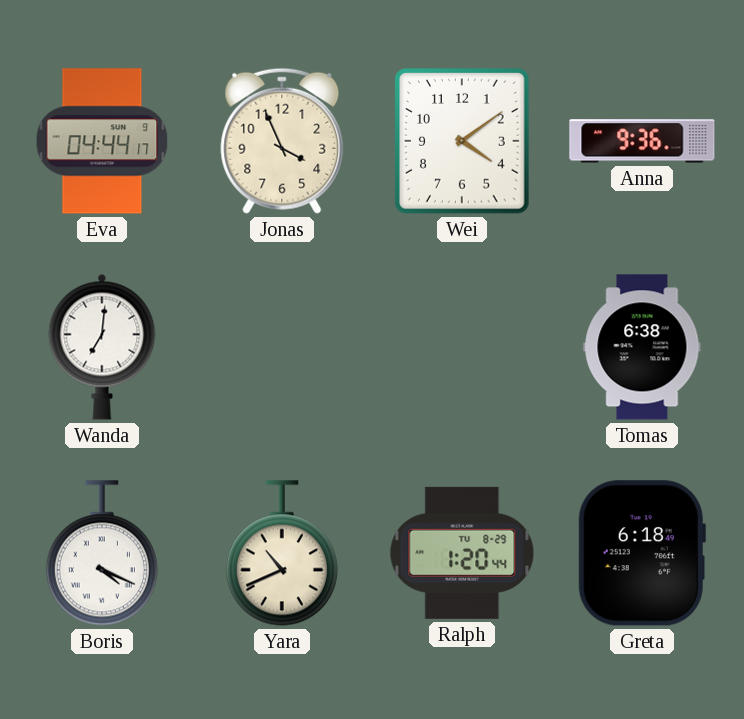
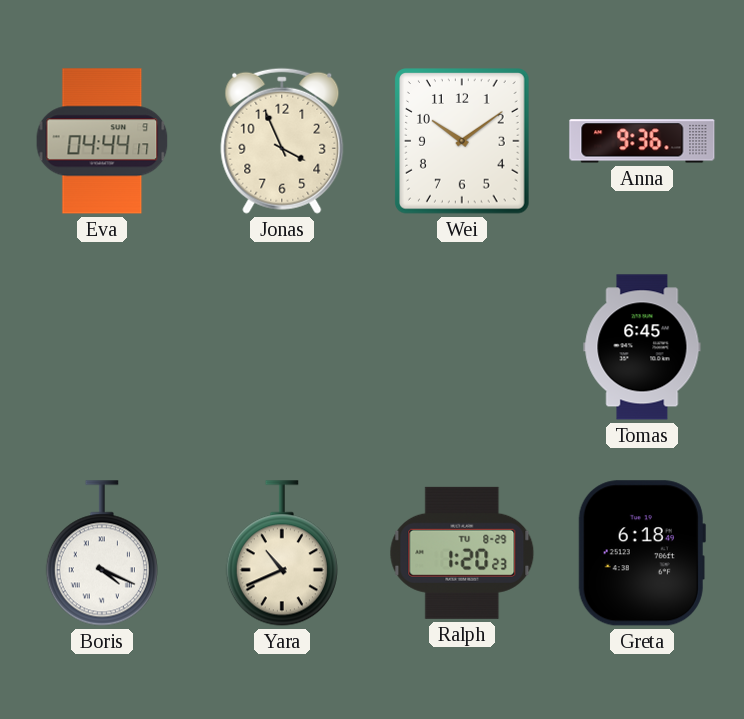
Wei: 4:09 -> 10:09
Wanda: 7:01 -> none
Tomas: 6:38 -> 6:45
Ralph: 1:20:44 -> 1:20:23
